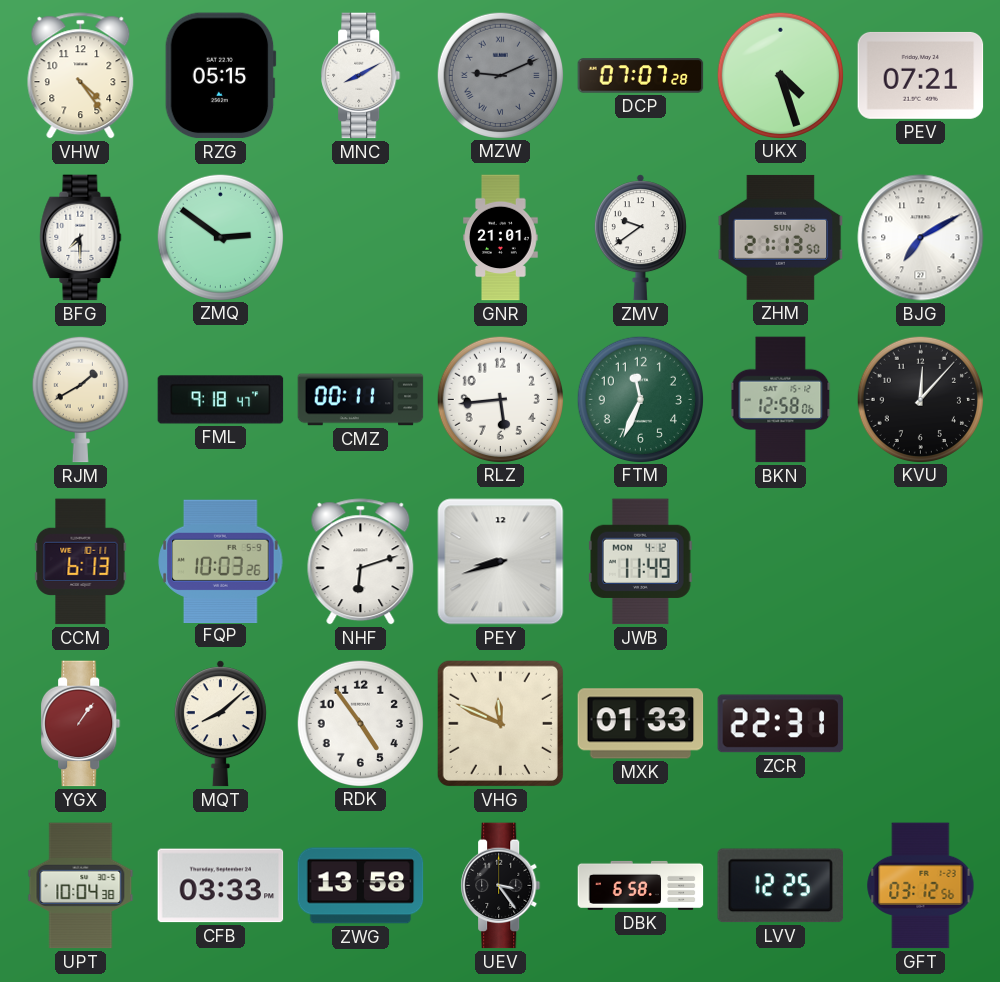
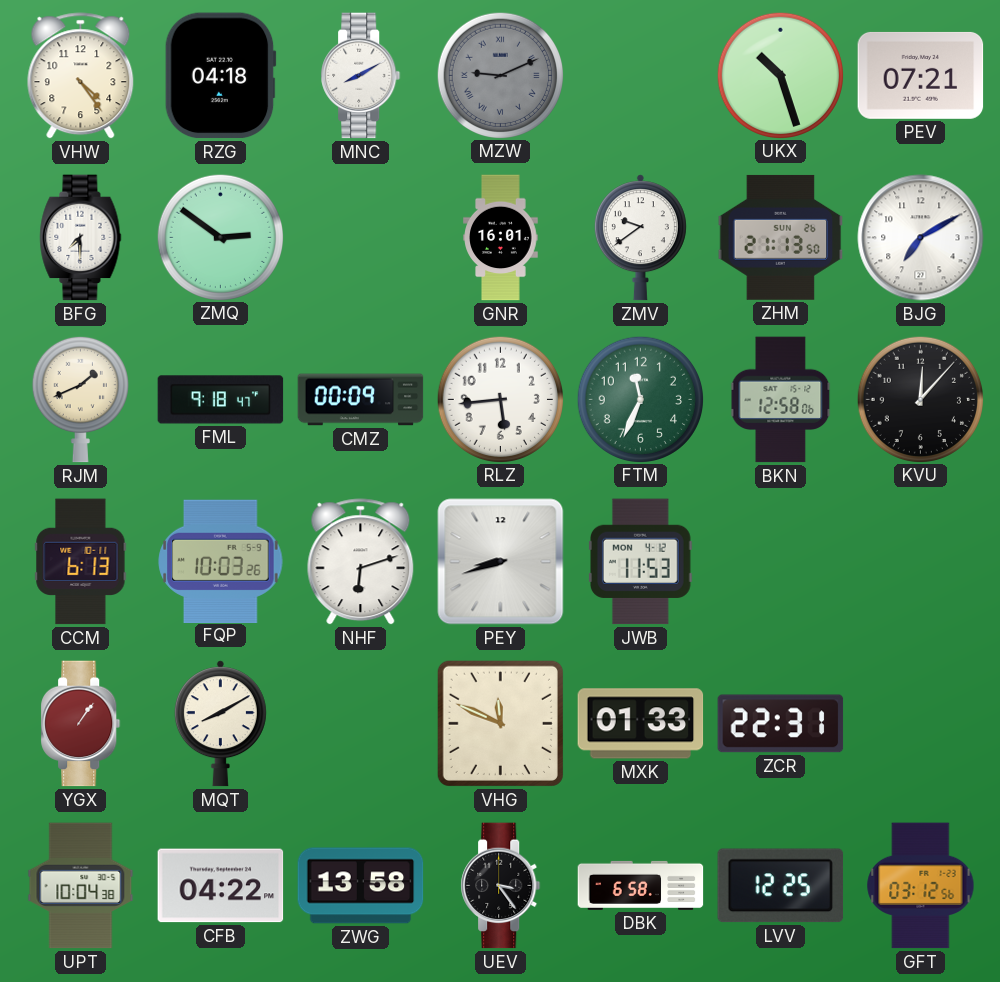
RZG: 05:15 -> 04:18
DCP: 07:07 -> none
UKX: 4:27 -> 10:27
GNR: 21:01 -> 16:01
RJM: 1:40 -> 1:41
CMZ: 00:11 -> 00:09
JWB: 11:49 -> 11:53
MQT: 8:08 -> 8:10
RDK: 4:54 -> none
CFB: 03:33 -> 04:22
